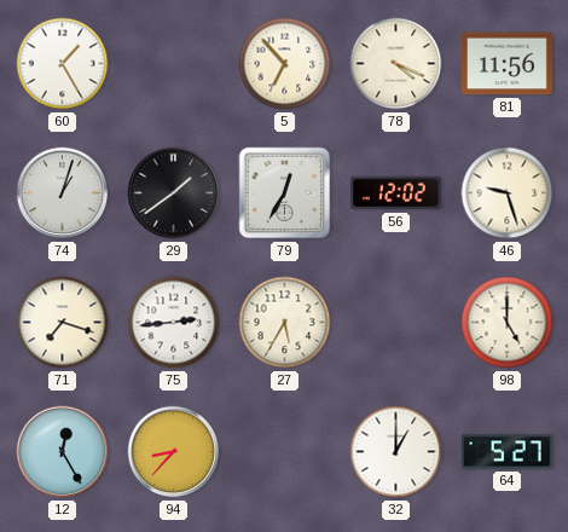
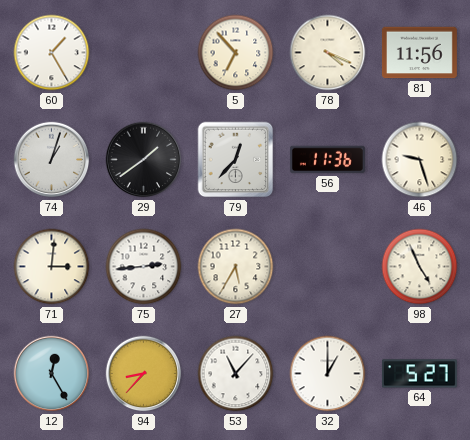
79: 12:35 -> 12:37
56: 12:02 -> 11:36
71: 7:18 -> 3:01
98: 5:00 -> 4:56
53: none -> 11:07
